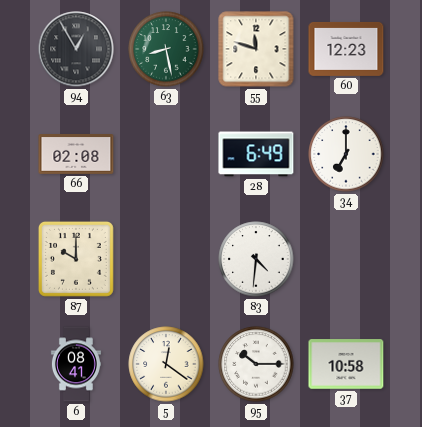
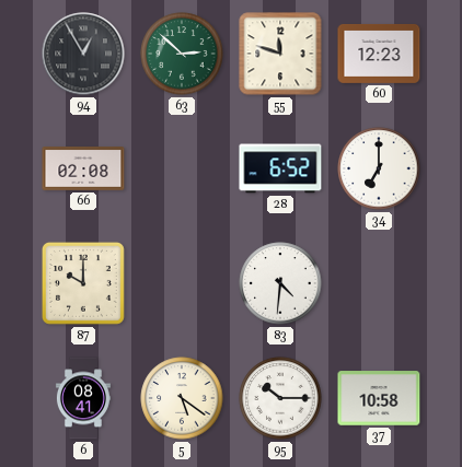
63: 8:28 -> 2:52
28: 6:49 -> 6:52
5: 12:21 -> 5:21
